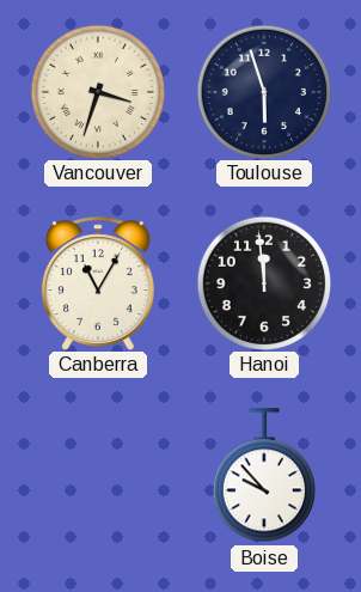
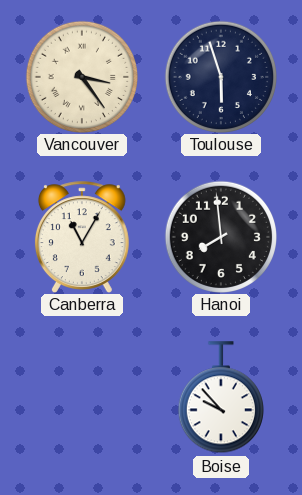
Vancouver: 3:33 -> 3:24
Hanoi: 11:59 -> 7:59
